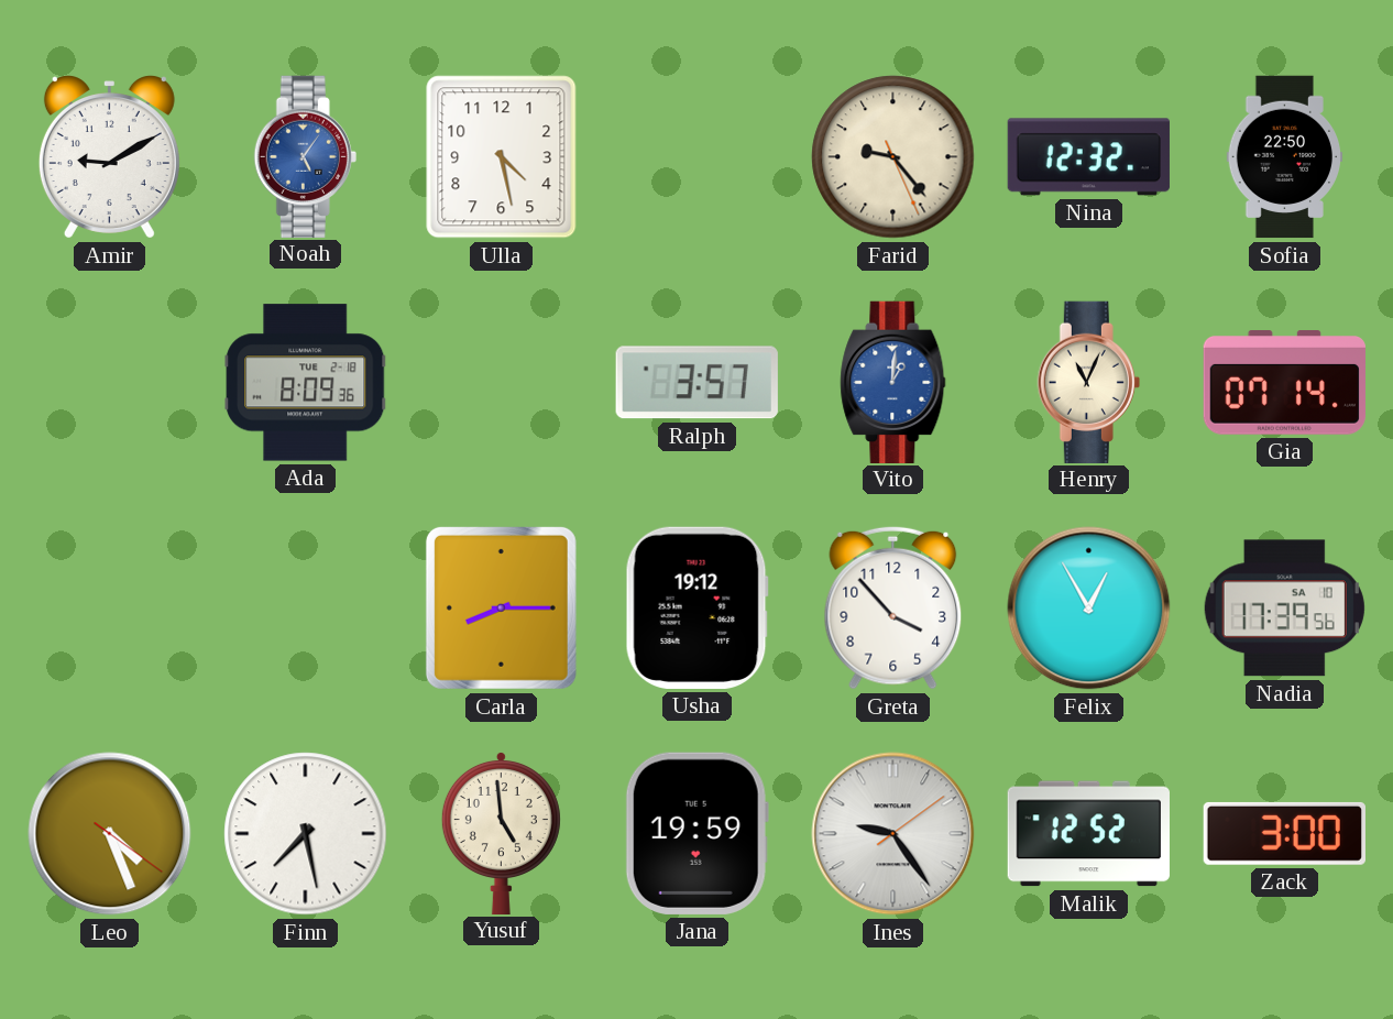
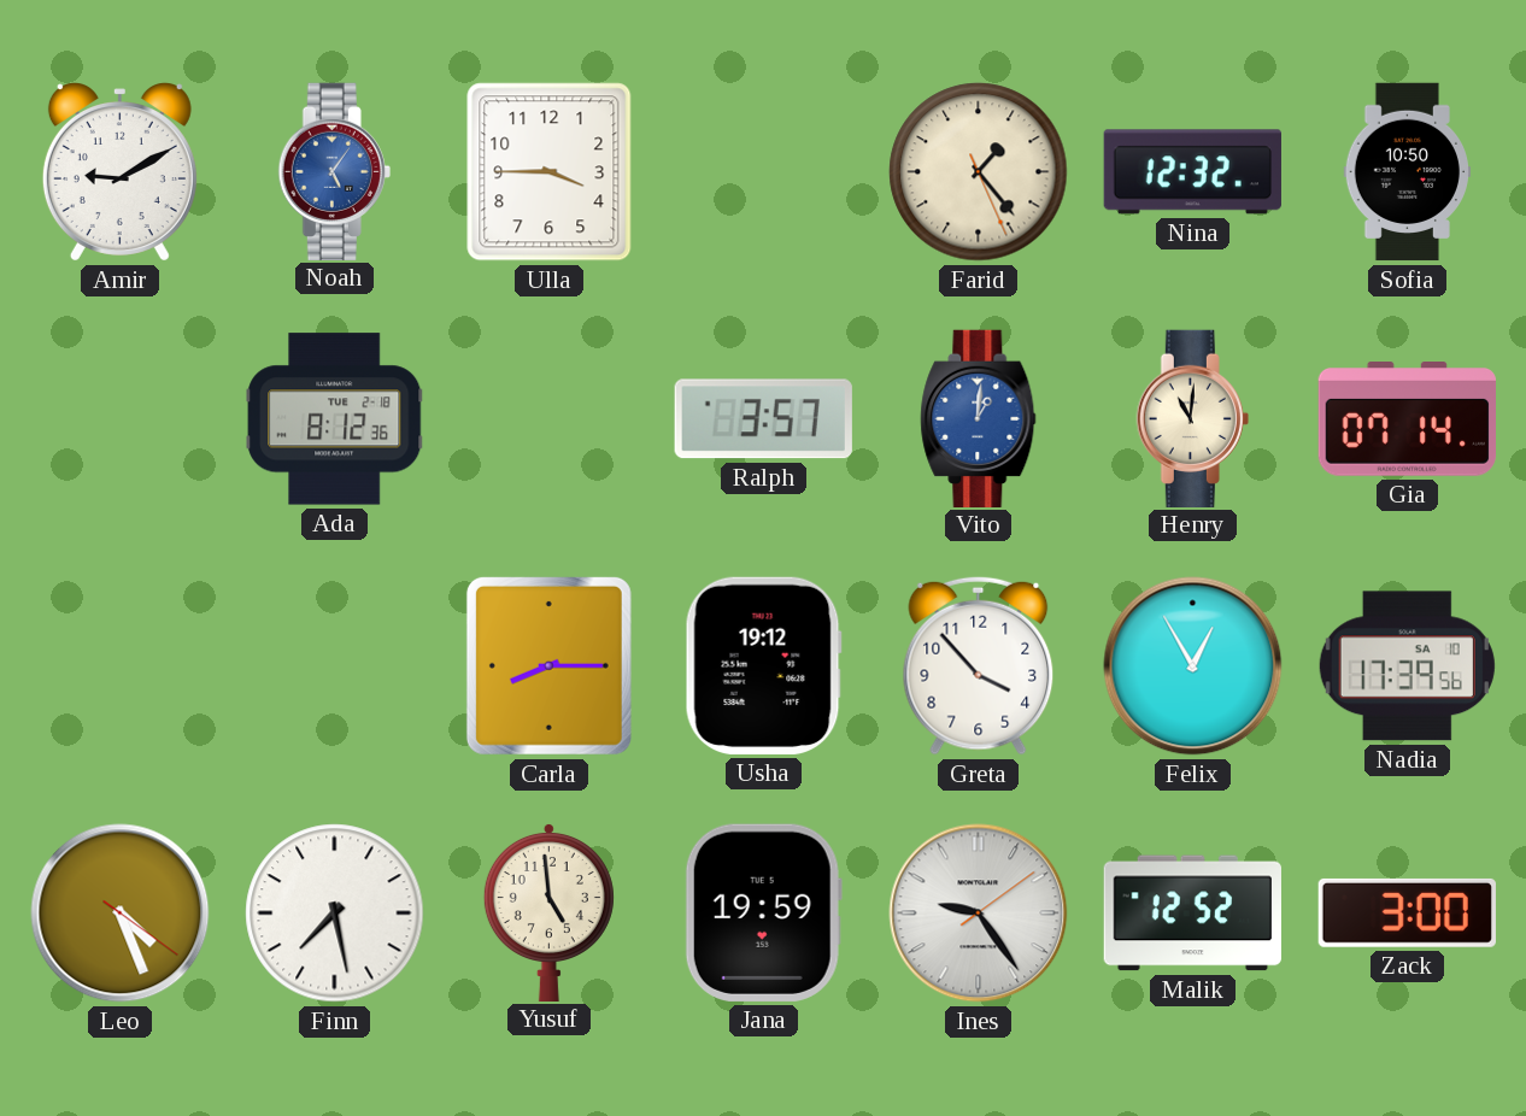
Ulla: 4:28 -> 3:45
Farid: 9:23 -> 1:23
Sofia: 22:50 -> 10:50
Ada: 8:09 -> 8:12
Henry: 11:04 -> 11:01
